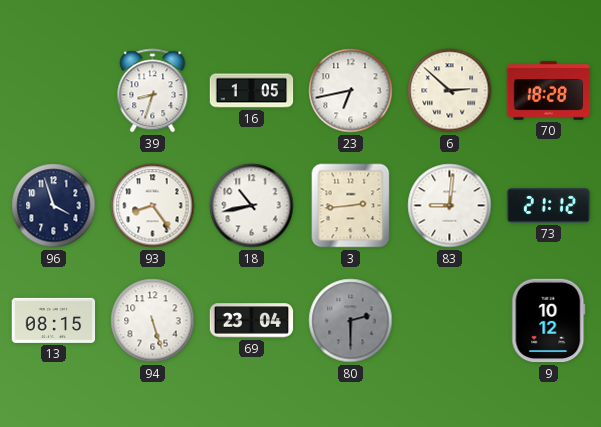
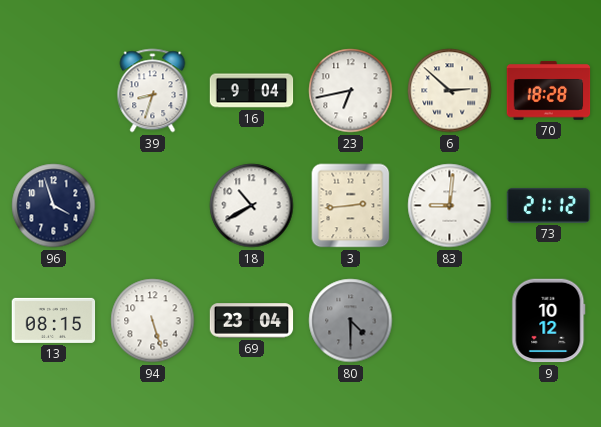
16: 1:05 -> 9:04
93: 8:24 -> none
18: 10:43 -> 10:40
80: 2:30 -> 4:30
